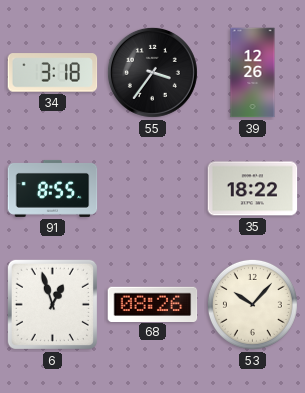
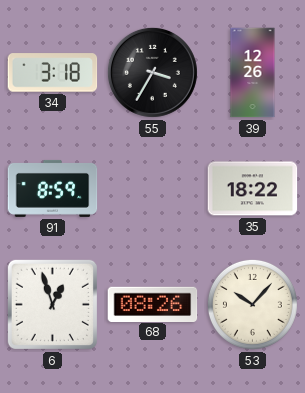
55: 3:36 -> 3:35
91: 8:55 -> 8:59
